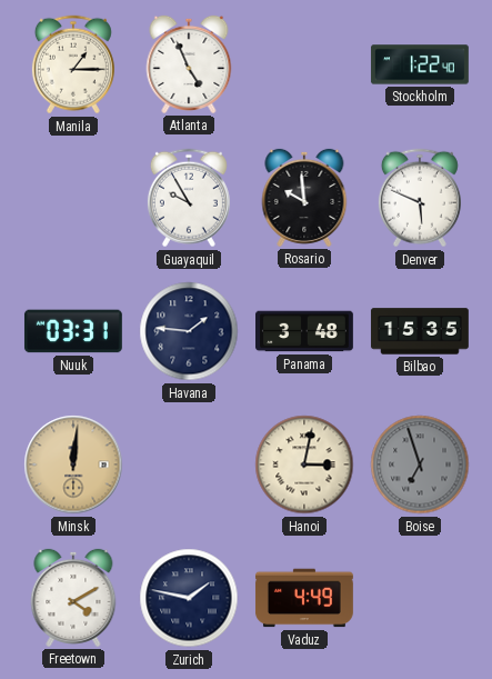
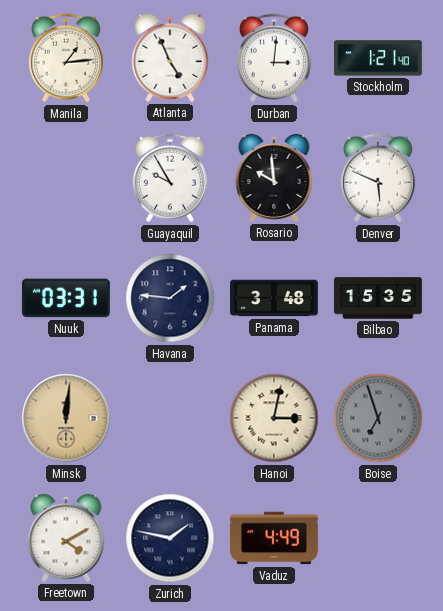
Manila: 1:15 -> 1:14
Durban: none -> 3:01
Stockholm: 1:22 -> 1:21
